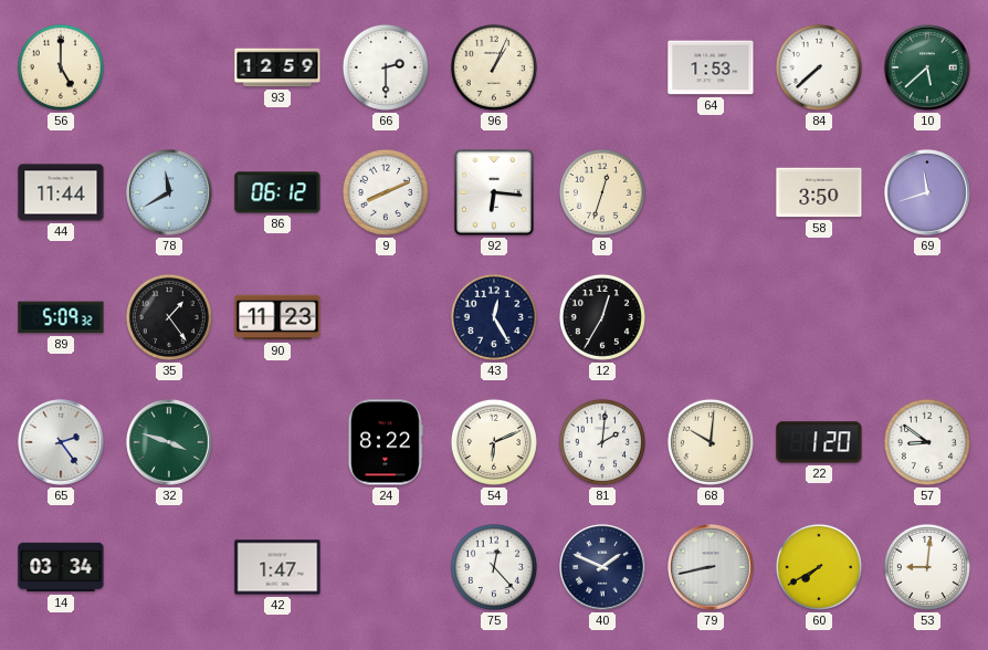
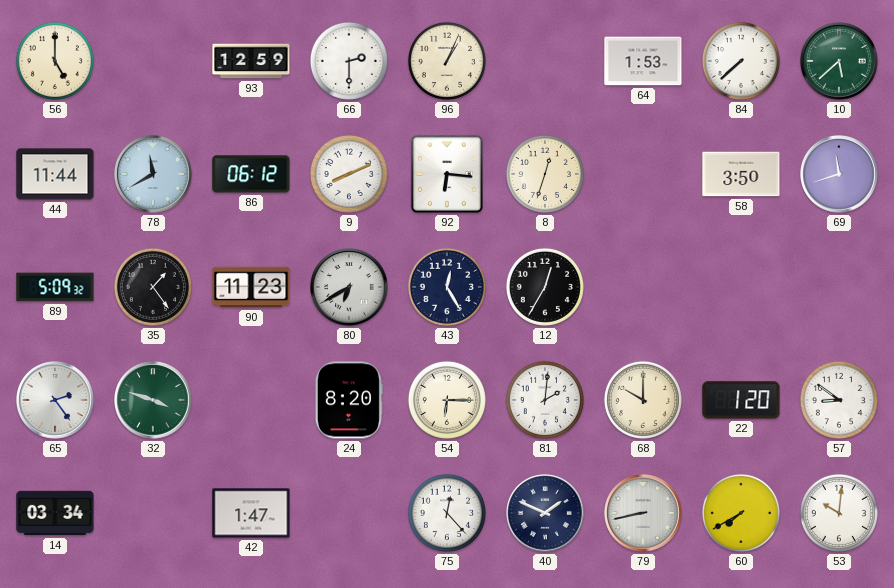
80: none -> 6:40
24: 8:22 -> 8:20
54: 6:11 -> 6:15
68: 10:01 -> 10:00
53: 9:01 -> 10:01
